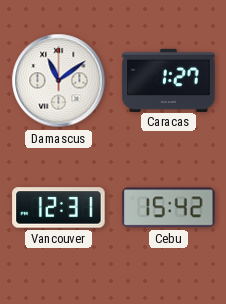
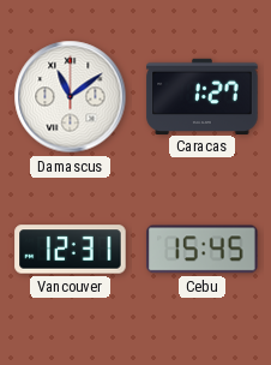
Cebu: 15:42 -> 15:45
